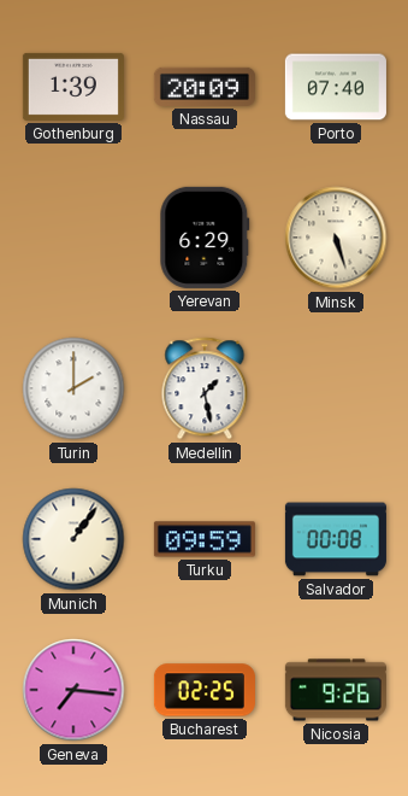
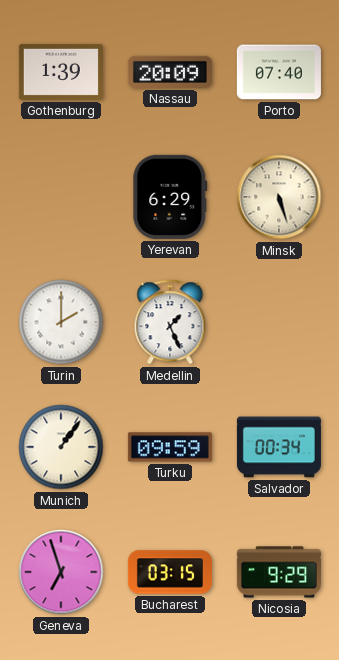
Medellin: 1:28 -> 1:26
Salvador: 00:08 -> 00:34
Geneva: 7:16 -> 6:57
Bucharest: 02:25 -> 03:15
Nicosia: 9:26 -> 9:29
